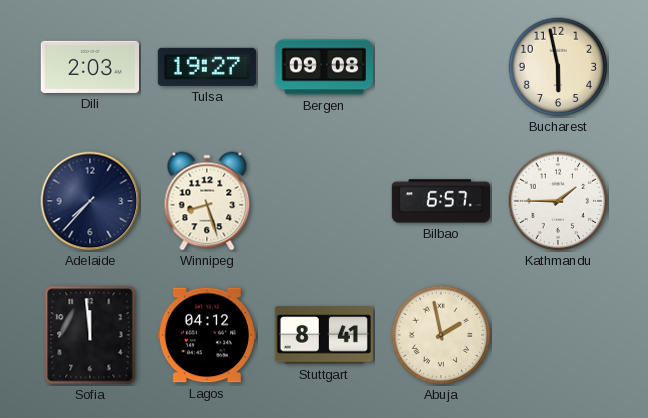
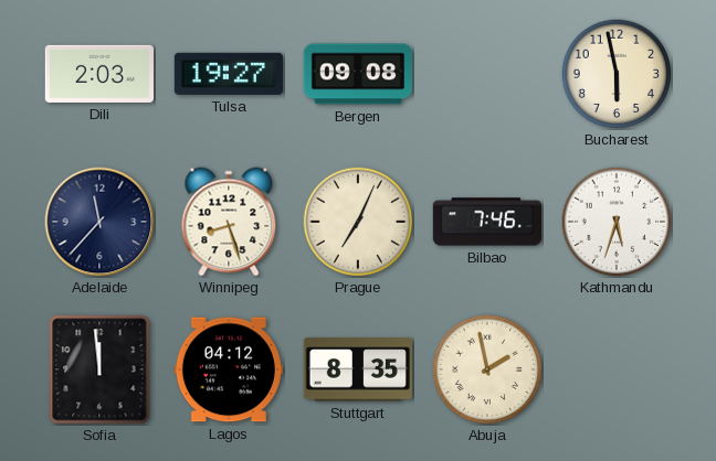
Adelaide: 7:37 -> 11:37
Prague: none -> 7:04
Bilbao: 6:57 -> 7:46
Kathmandu: 1:45 -> 5:33
Stuttgart: 8:41 -> 8:35
